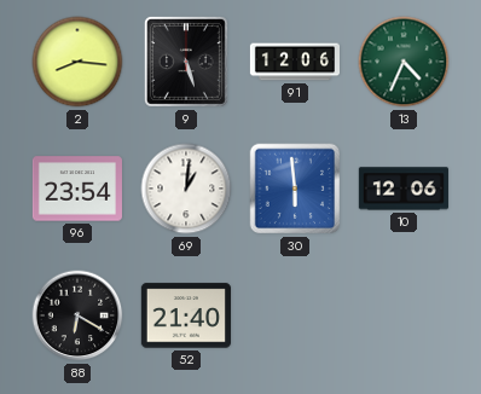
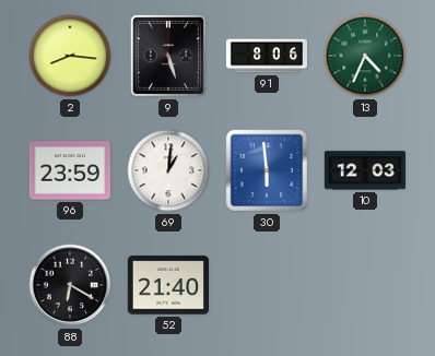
91: 12:06 -> 8:06
96: 23:54 -> 23:59
10: 12:06 -> 12:03
